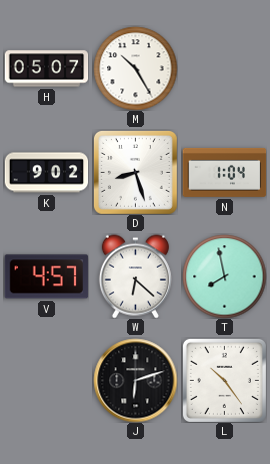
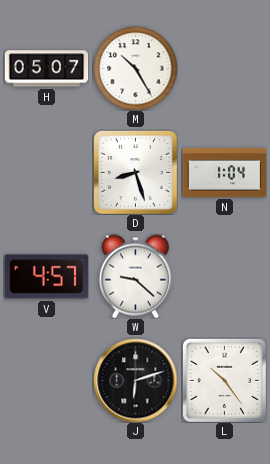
K: 9:02 -> none
W: 6:22 -> 9:22
T: 7:58 -> none
